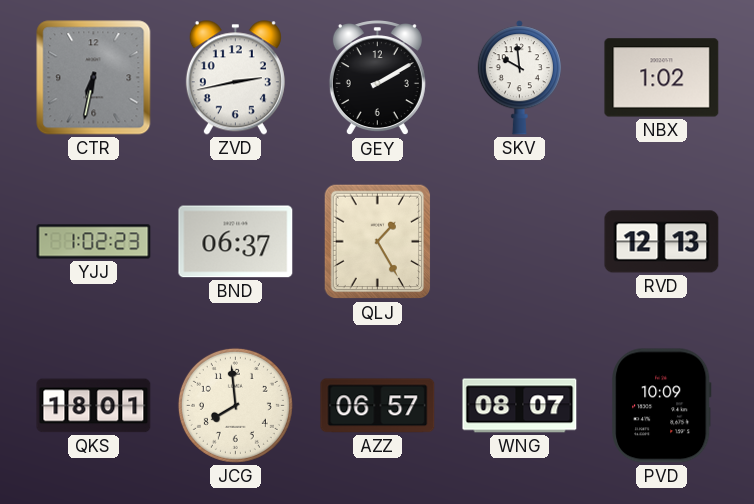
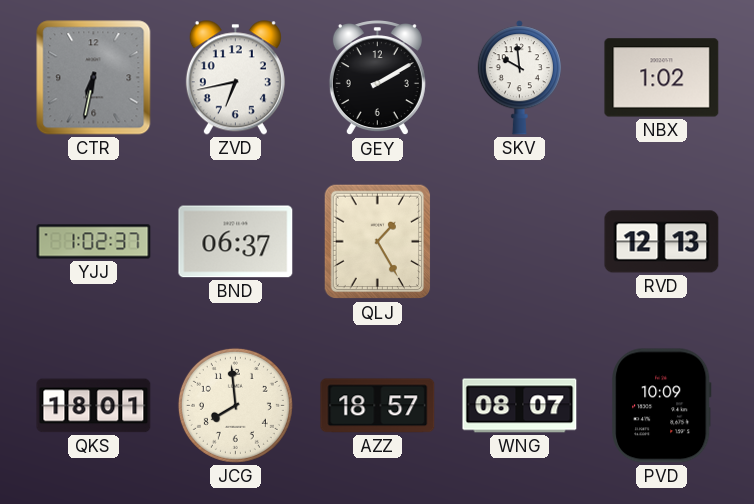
ZVD: 2:43 -> 6:43
YJJ: 1:02:23 -> 1:02:37
AZZ: 06:57 -> 18:57
